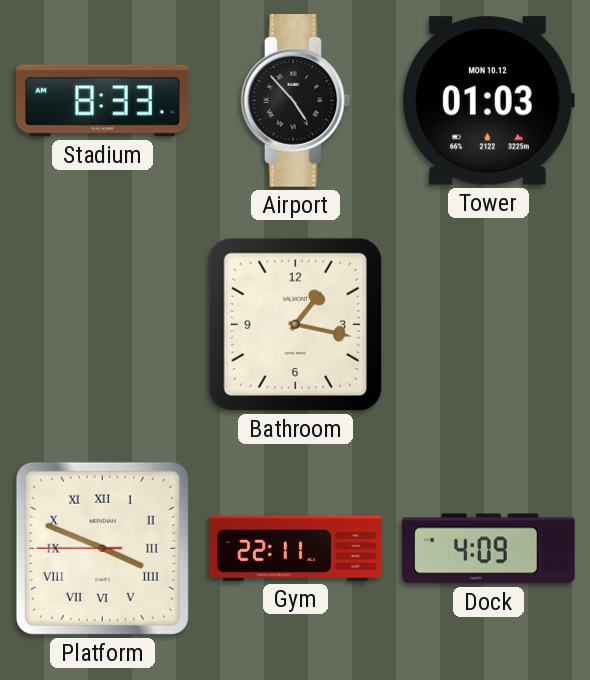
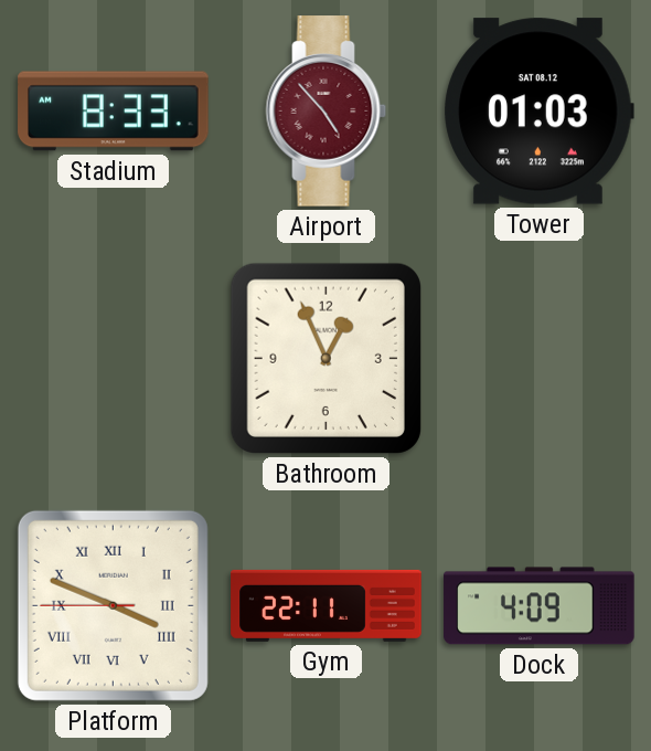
Airport dial: black -> burgundy
Tower date: MON 10.12 -> SAT 08.12
Bathroom: 1:17 -> 12:56
